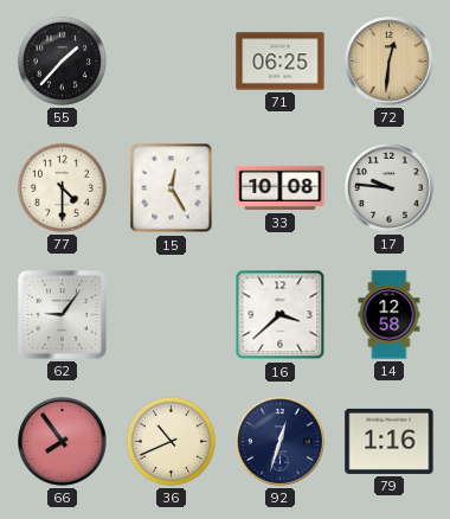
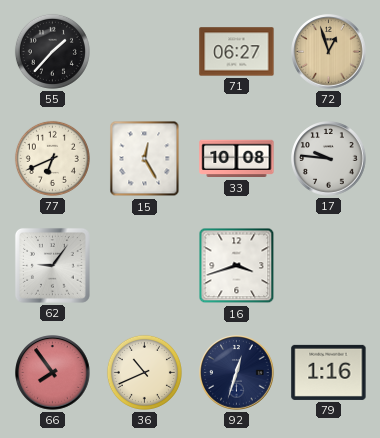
71: 06:25 -> 06:27
72: 12:31 -> 12:57
77: 4:30 -> 6:41
16: 3:38 -> 3:42
14: 12:58 -> none
